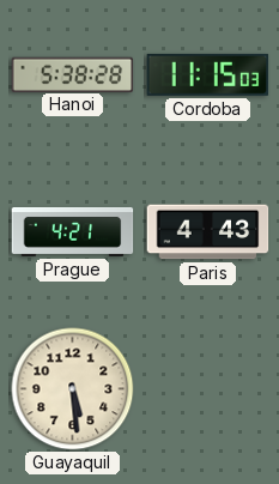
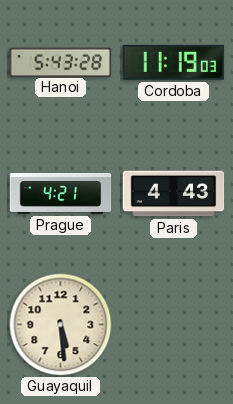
Hanoi: 5:38 -> 5:43
Cordoba: 11:15 -> 11:19
